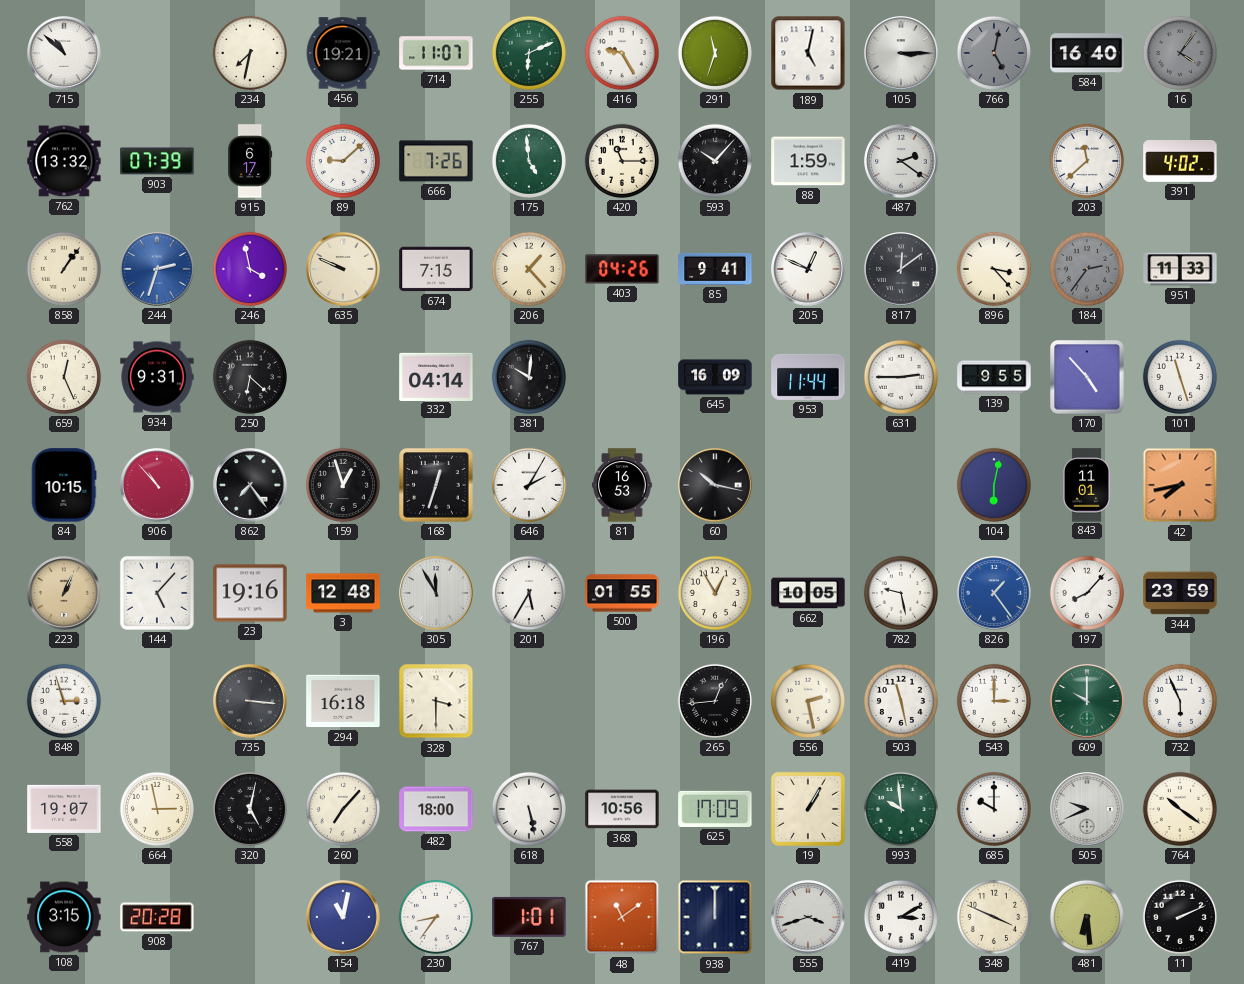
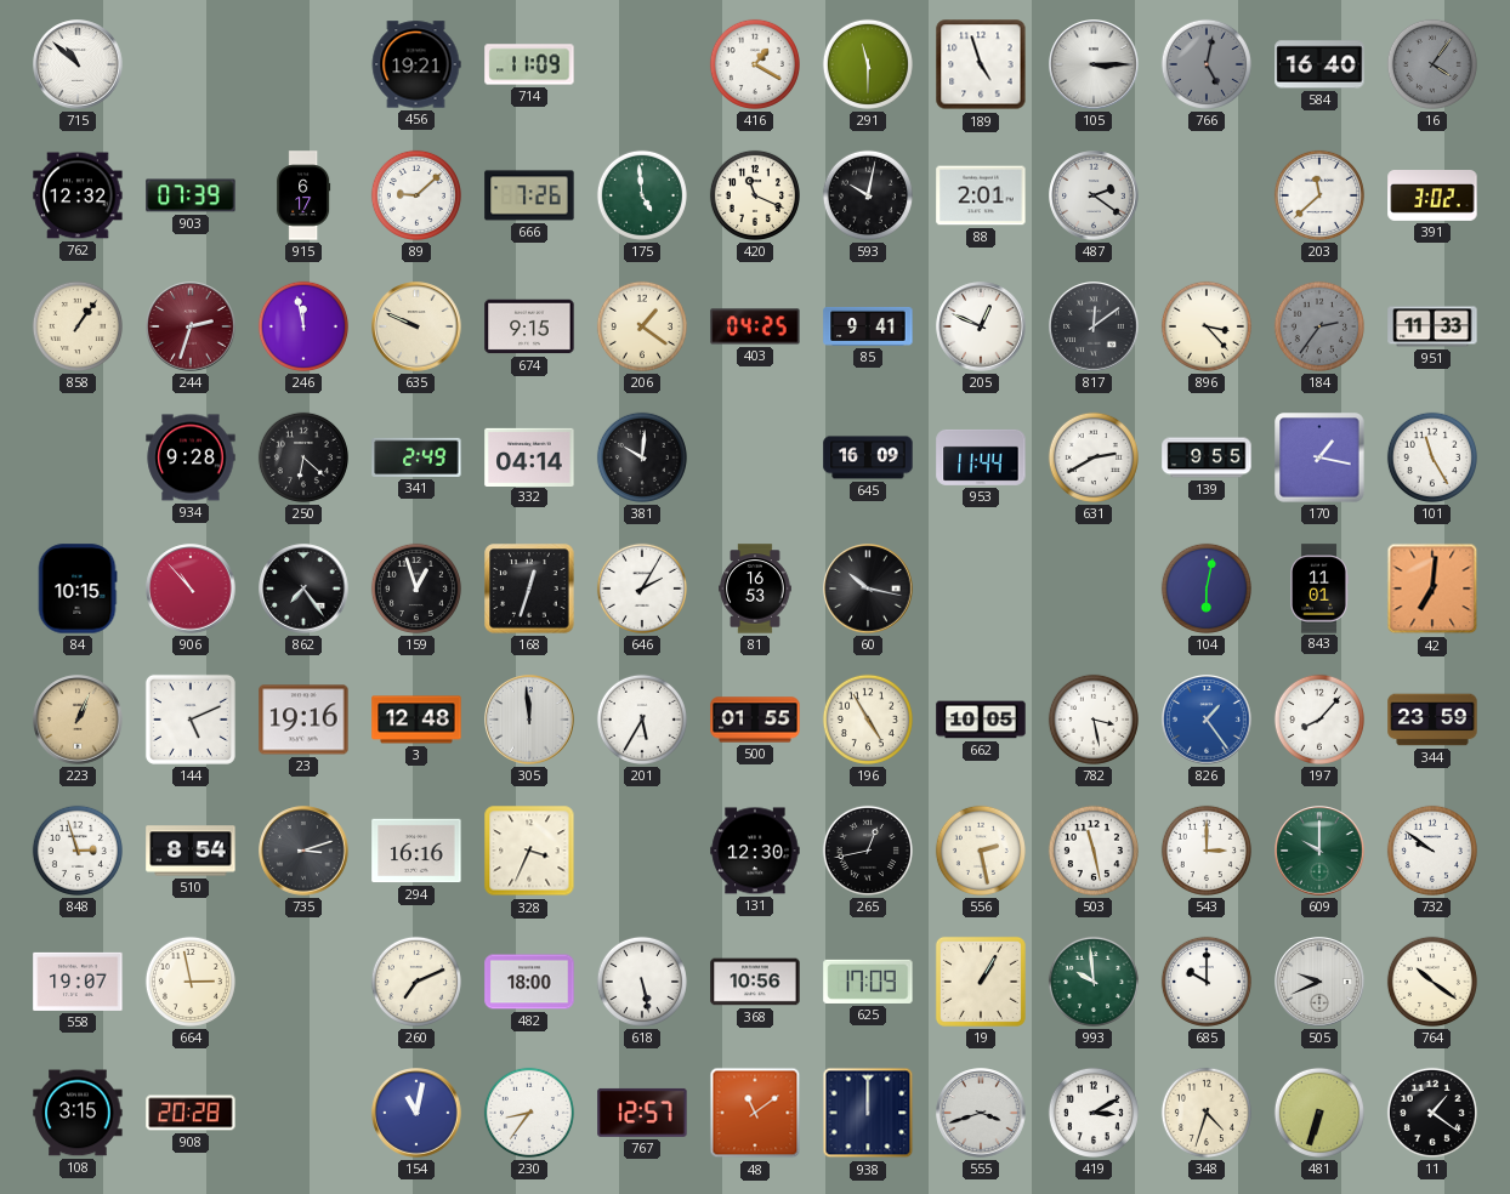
234: 7:32 -> none
714: 11:07 -> 11:09
255: 6:11 -> none
416: 9:25 -> 1:20
291: 11:33 -> 11:30
189: 5:02 -> 4:57
762: 13:32 -> 12:32
420: 11:15 -> 11:19
593: 10:07 -> 10:02
88: 1:59 -> 2:01
391: 4:02 -> 3:02
244 dial: blue -> burgundy
246: 3:58 -> 11:58
674: 7:15 -> 9:15
206: 1:23 -> 1:21
403: 04:26 -> 04:25
659: 12:26 -> none
934: 9:31 -> 9:28
341: none -> 2:49
631: 2:45 -> 2:40
170: 4:53 -> 1:17
101: 11:27 -> 11:25
42: 7:43 -> 7:01
144: 5:07 -> 5:11
305: 11:55 -> 11:59
196: 12:55 -> 4:55
782: 9:28 -> 3:28
510: none -> 8:54
735: 3:16 -> 3:12
294: 16:18 -> 16:16
328: 3:30 -> 3:34
131: none -> 12:30
265: 12:44 -> 12:43
732: 5:56 -> 9:51
320: 5:02 -> none
260: 7:07 -> 7:11
767: 1:01 -> 12:57
348: 3:49 -> 4:33
481: 6:29 -> 6:33
11: 2:11 -> 1:21
